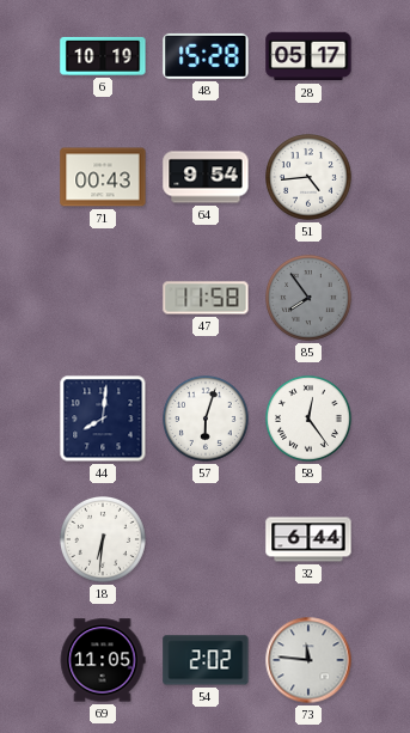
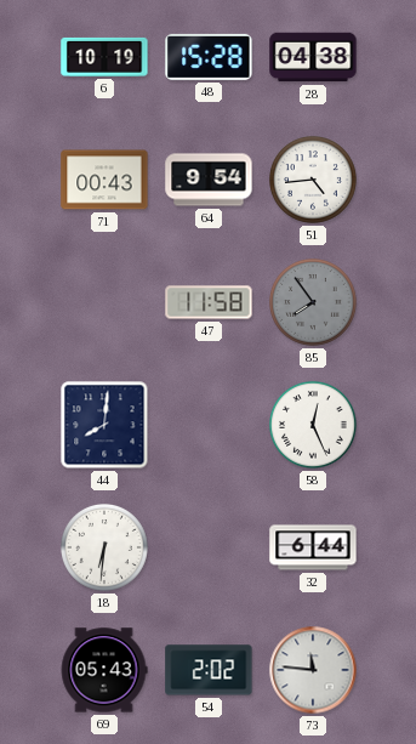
28: 05:17 -> 04:38
57: 6:03 -> none
58: 12:24 -> 12:26
69: 11:05 -> 05:43
